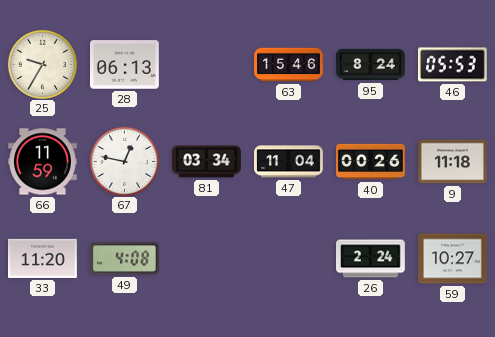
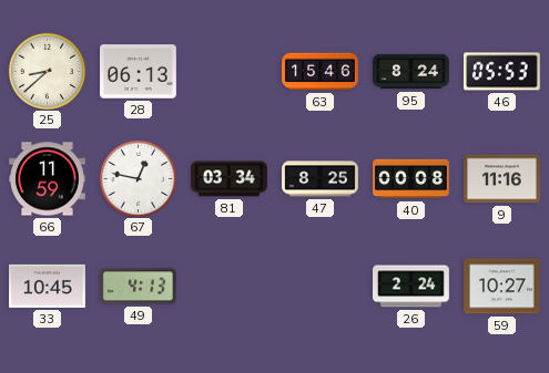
25: 9:35 -> 8:38
47: 11:04 -> 8:25
40: 00:26 -> 00:08
9: 11:18 -> 11:16
33: 11:20 -> 10:45
49: 4:08 -> 4:13
